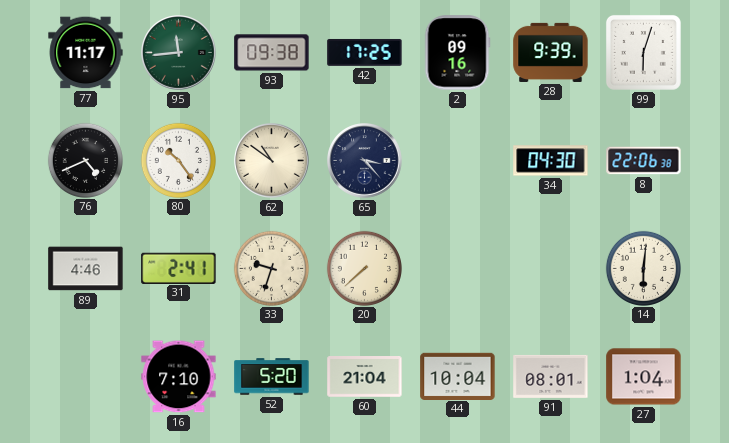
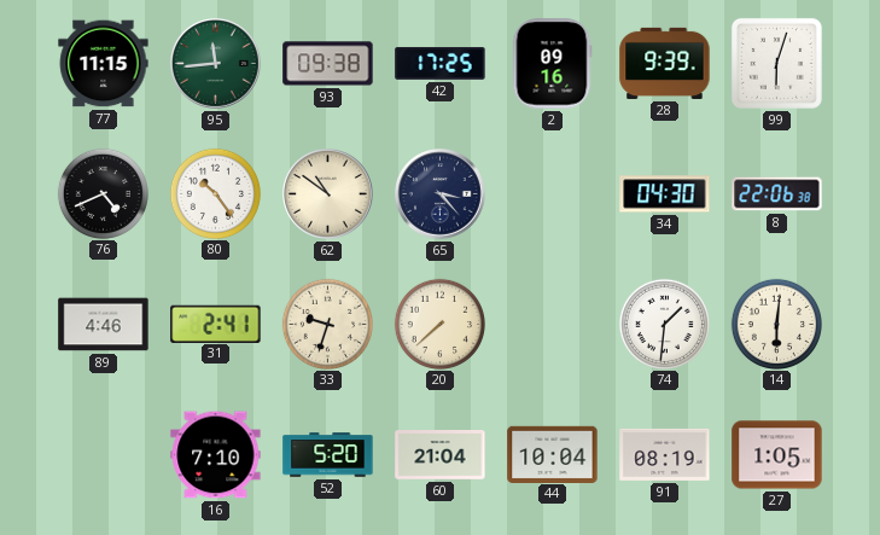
77: 11:17 -> 11:15
74: none -> 1:31
91: 08:01 -> 08:19
27: 1:04 -> 1:05
